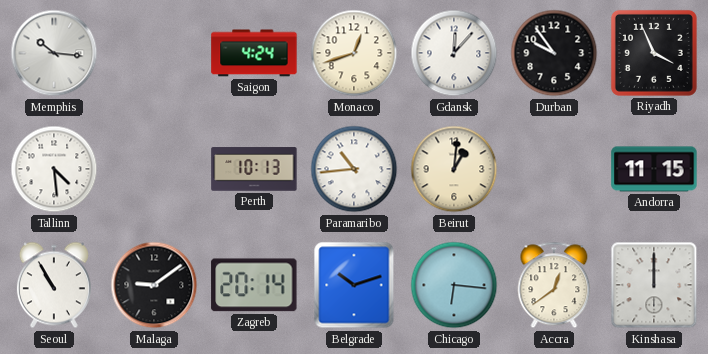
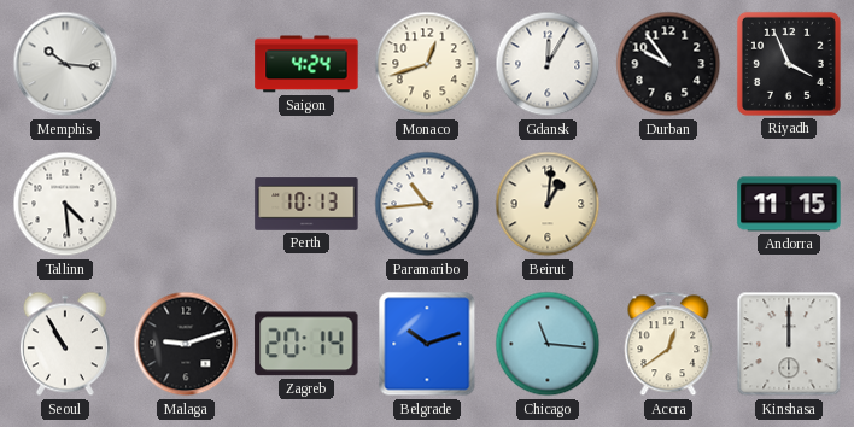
Gdansk: 12:07 -> 12:05
Malaga: 9:09 -> 9:12
Chicago: 6:16 -> 11:16
